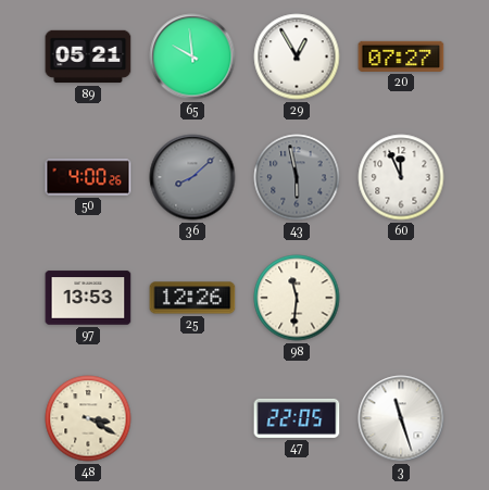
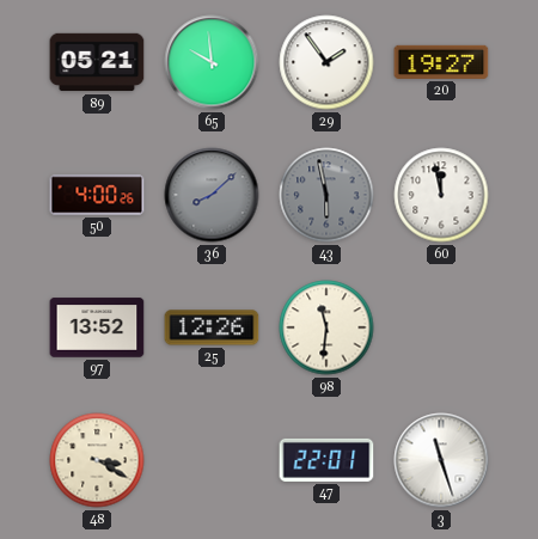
29: 12:55 -> 1:54
20: 07:27 -> 19:27
60: 11:56 -> 11:58
97: 13:53 -> 13:52
47: 22:05 -> 22:01
